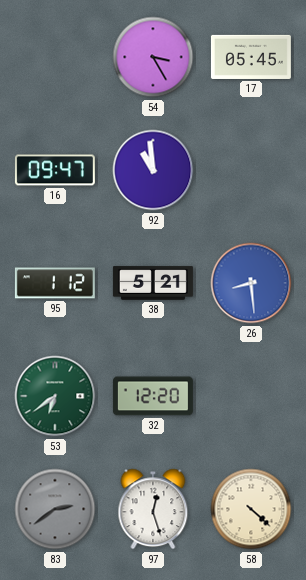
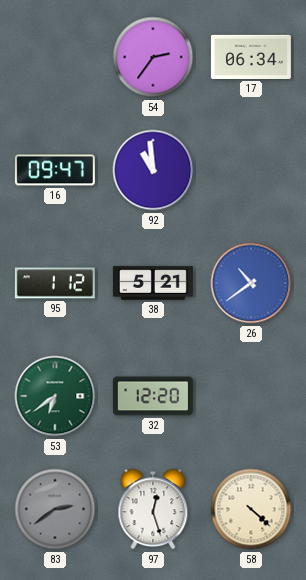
54: 3:25 -> 2:36
17: 05:45 -> 06:34
26: 8:29 -> 10:39
